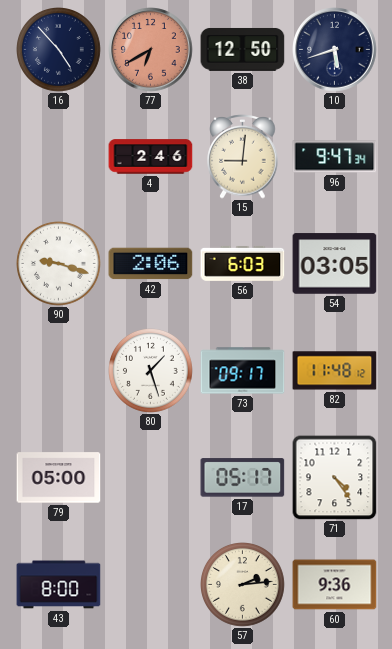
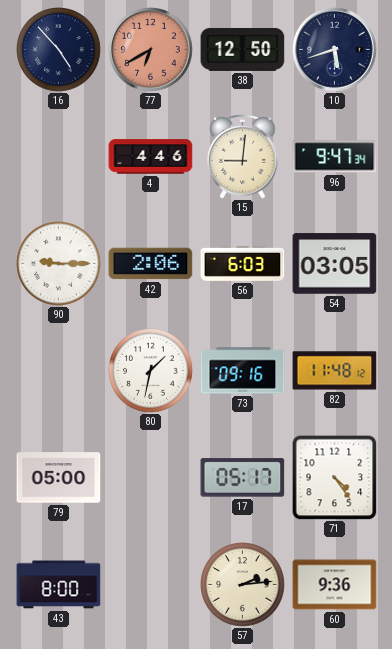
4: 2:46 -> 4:46
90: 9:18 -> 9:15
80: 1:27 -> 1:32
73: 09:17 -> 09:16
